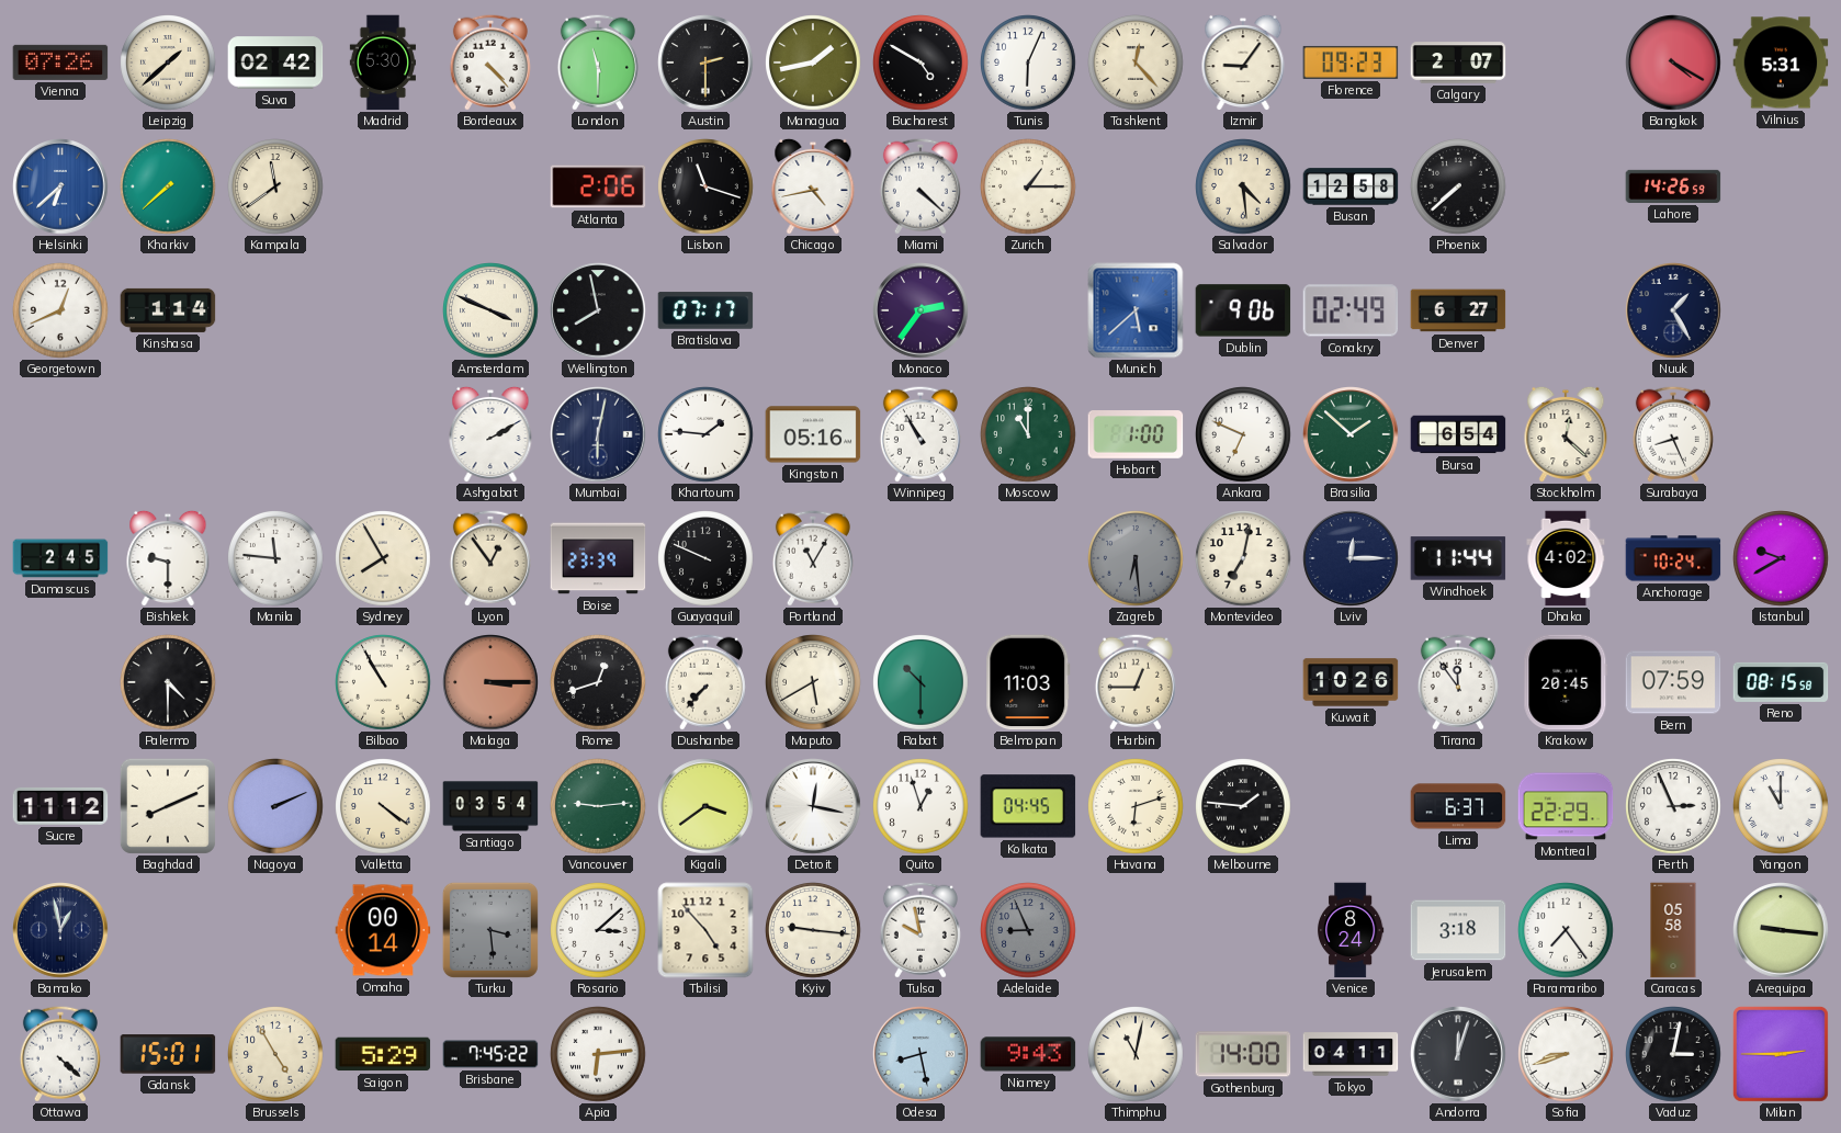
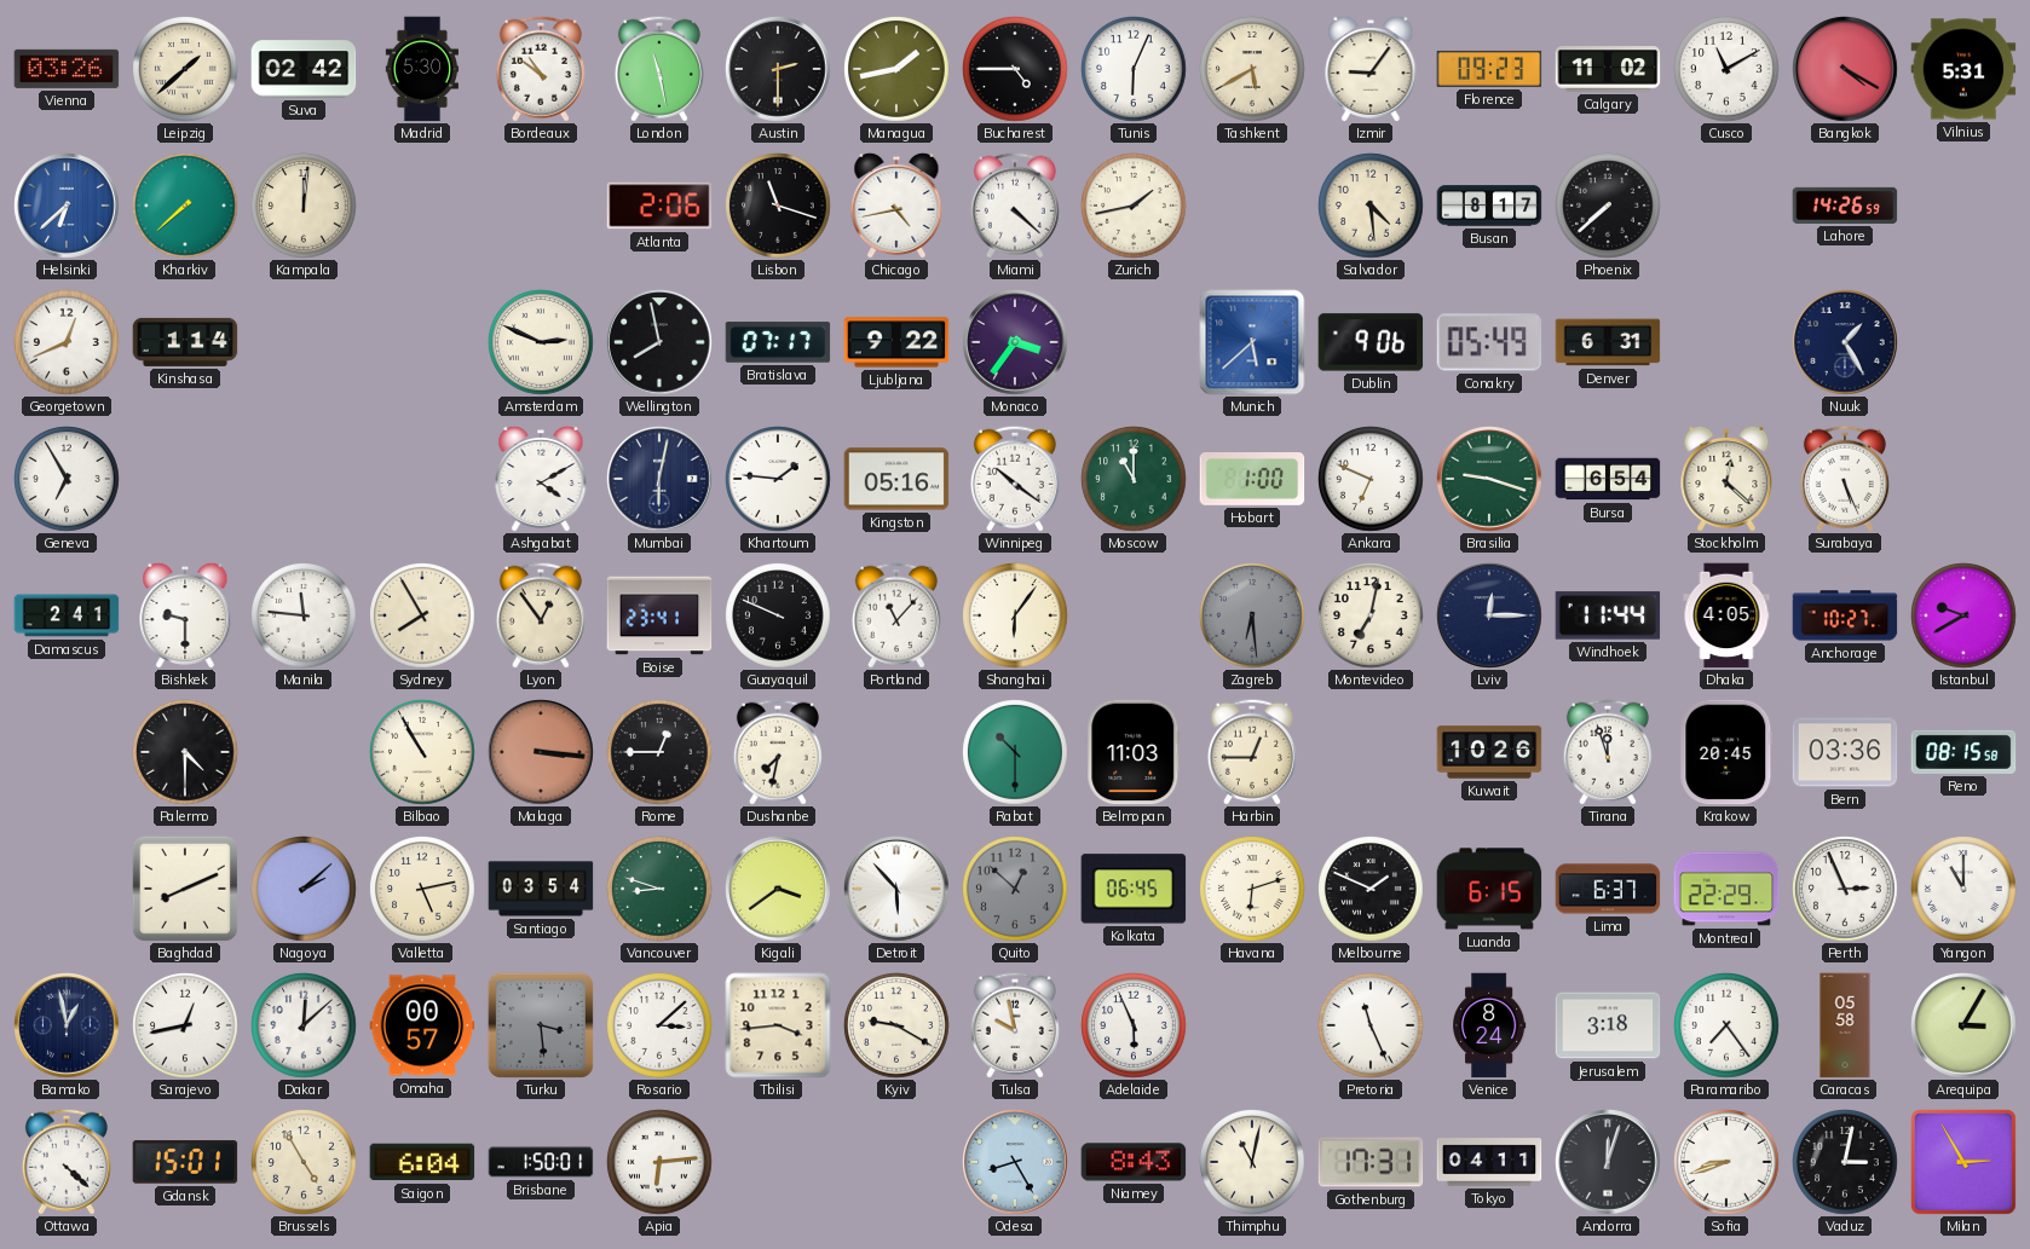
Vienna: 07:26 -> 03:26
Bordeaux: 4:23 -> 10:51
London: 11:30 -> 11:28
Bucharest: 4:50 -> 4:45
Tashkent: 12:23 -> 5:40
Calgary: 2:07 -> 11:02
Cusco: none -> 11:10
Kampala: 11:39 -> 12:01
Zurich: 1:15 -> 1:43
Busan: 12:58 -> 8:17
Amsterdam: 3:49 -> 2:49
Ljubljana: none -> 9:22
Monaco: 2:36 -> 3:36
Conakry: 02:49 -> 05:49
Denver: 6:27 -> 6:31
Geneva: none -> 6:55
Ashgabat: 2:10 -> 4:10
Winnipeg: 10:55 -> 10:21
Brasilia: 1:52 -> 9:18
Surabaya: 8:26 -> 5:26
Damascus: 2:45 -> 2:41
Boise: 23:39 -> 23:41
Portland: 11:05 -> 11:07
Shanghai: none -> 6:06
Dhaka: 4:02 -> 4:05
Anchorage: 10:24 -> 10:27
Malaga: 3:15 -> 3:16
Rome: 12:42 -> 12:45
Dushanbe: 7:37 -> 7:32
Maputo: 5:40 -> none
Tirana: 11:54 -> 11:57
Bern: 07:59 -> 03:36
Sucre: 11:12 -> none
Nagoya: 2:11 -> 2:08
Valletta: 4:21 -> 5:13
Vancouver: 9:14 -> 8:48
Detroit: 12:17 -> 5:53
Quito: 12:57 -> 12:52
Quito dial: white -> grey
Kolkata: 04:45 -> 06:45
Melbourne: 1:46 -> 1:49
Luanda: none -> 6:15
Sarajevo: none -> 12:43
Dakar: none -> 12:08
Omaha: 00:14 -> 00:57
Tbilisi: 4:53 -> 3:44
Kyiv: 9:16 -> 9:20
Adelaide: 8:56 -> 5:56
Adelaide dial: grey -> white
Pretoria: none -> 11:26
Arequipa: 9:16 -> 3:05
Saigon: 5:29 -> 6:04
Brisbane: 7:45 -> 1:50
Odesa: 8:28 -> 8:25
Niamey: 9:43 -> 8:43
Gothenburg: 14:00 -> 17:31
Milan: 2:45 -> 2:55
